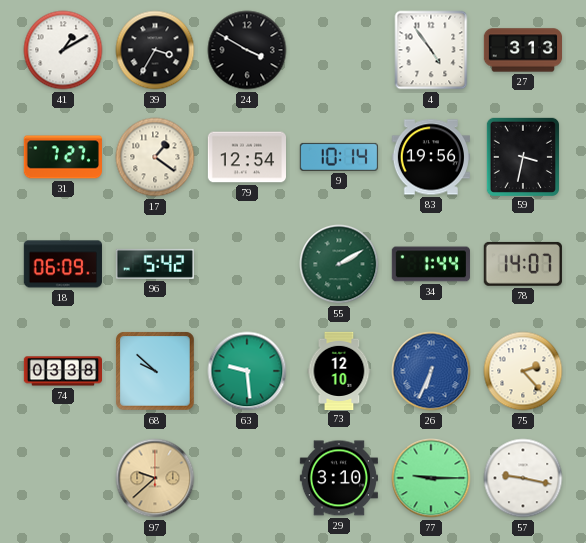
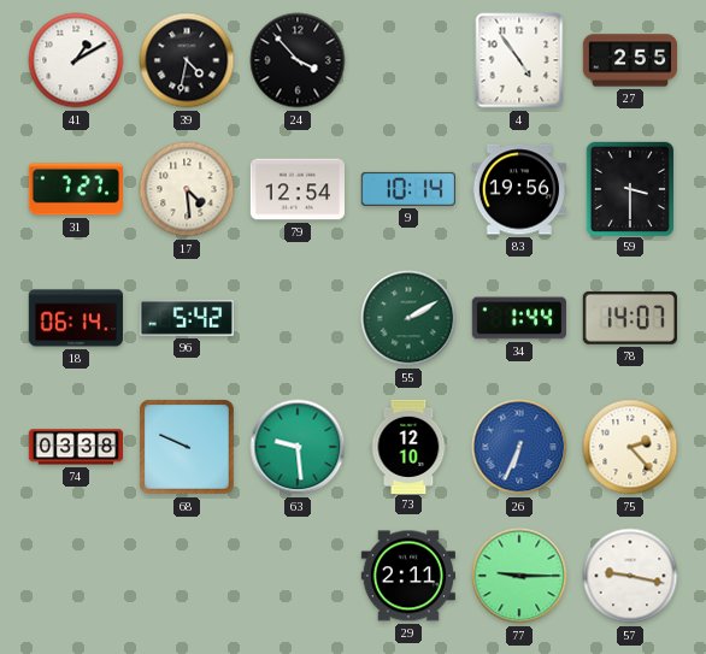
39: 3:35 -> 4:32
24: 3:50 -> 3:53
27: 3:13 -> 2:55
17: 1:21 -> 4:29
59: 3:32 -> 3:30
18: 06:09 -> 06:14
68: 9:52 -> 9:49
97: 9:38 -> none
29: 3:10 -> 2:11
